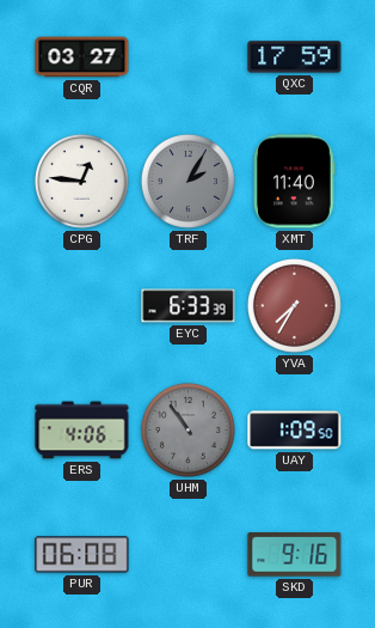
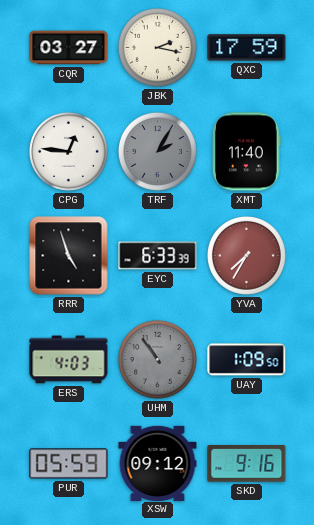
JBK: none -> 2:17
RRR: none -> 4:57
ERS: 4:06 -> 4:03
PUR: 06:08 -> 05:59
XSW: none -> 09:12
